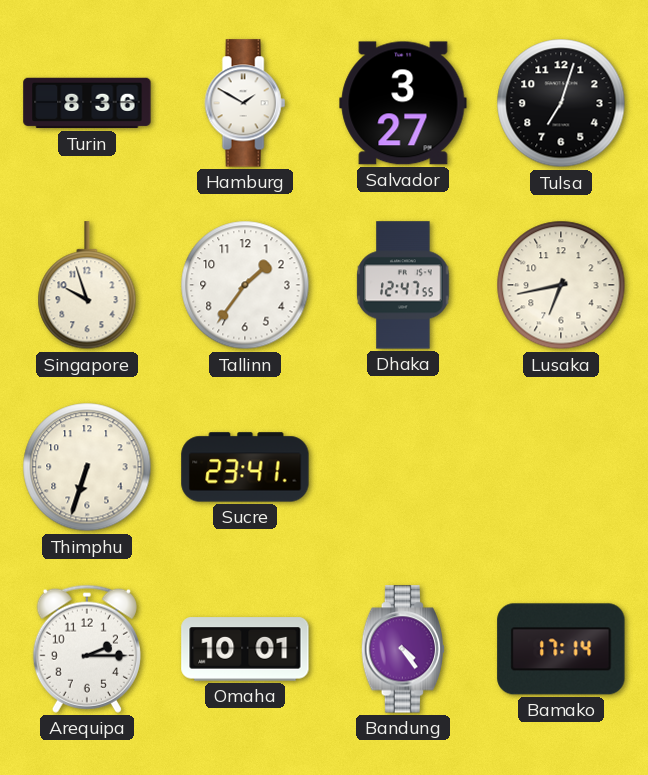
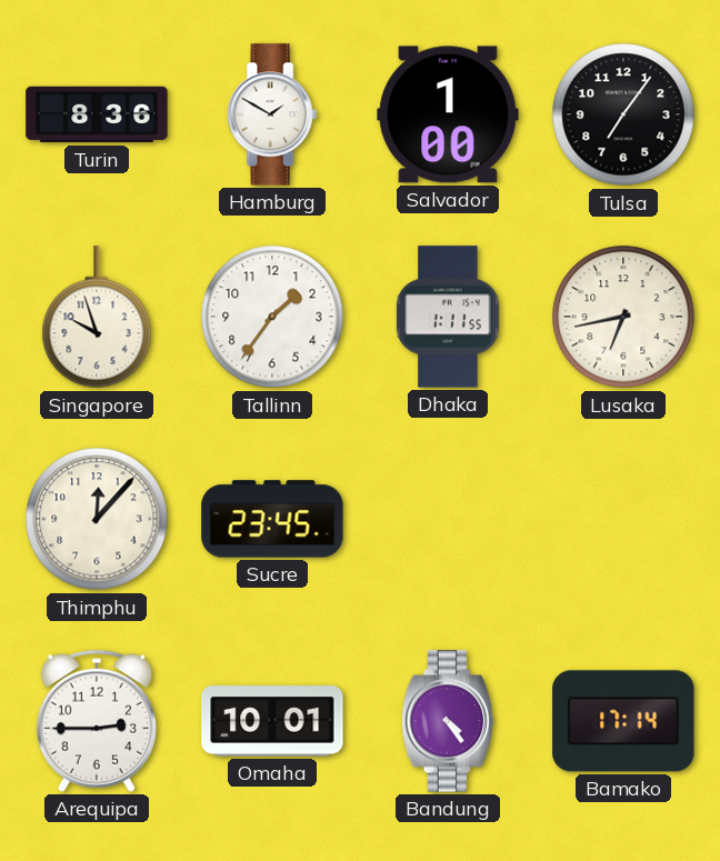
Salvador: 3:27 -> 1:00
Tulsa: 7:03 -> 7:06
Dhaka: 12:47 -> 1:11
Thimphu: 6:33 -> 12:07
Sucre: 23:41 -> 23:45
Arequipa: 2:15 -> 2:45
